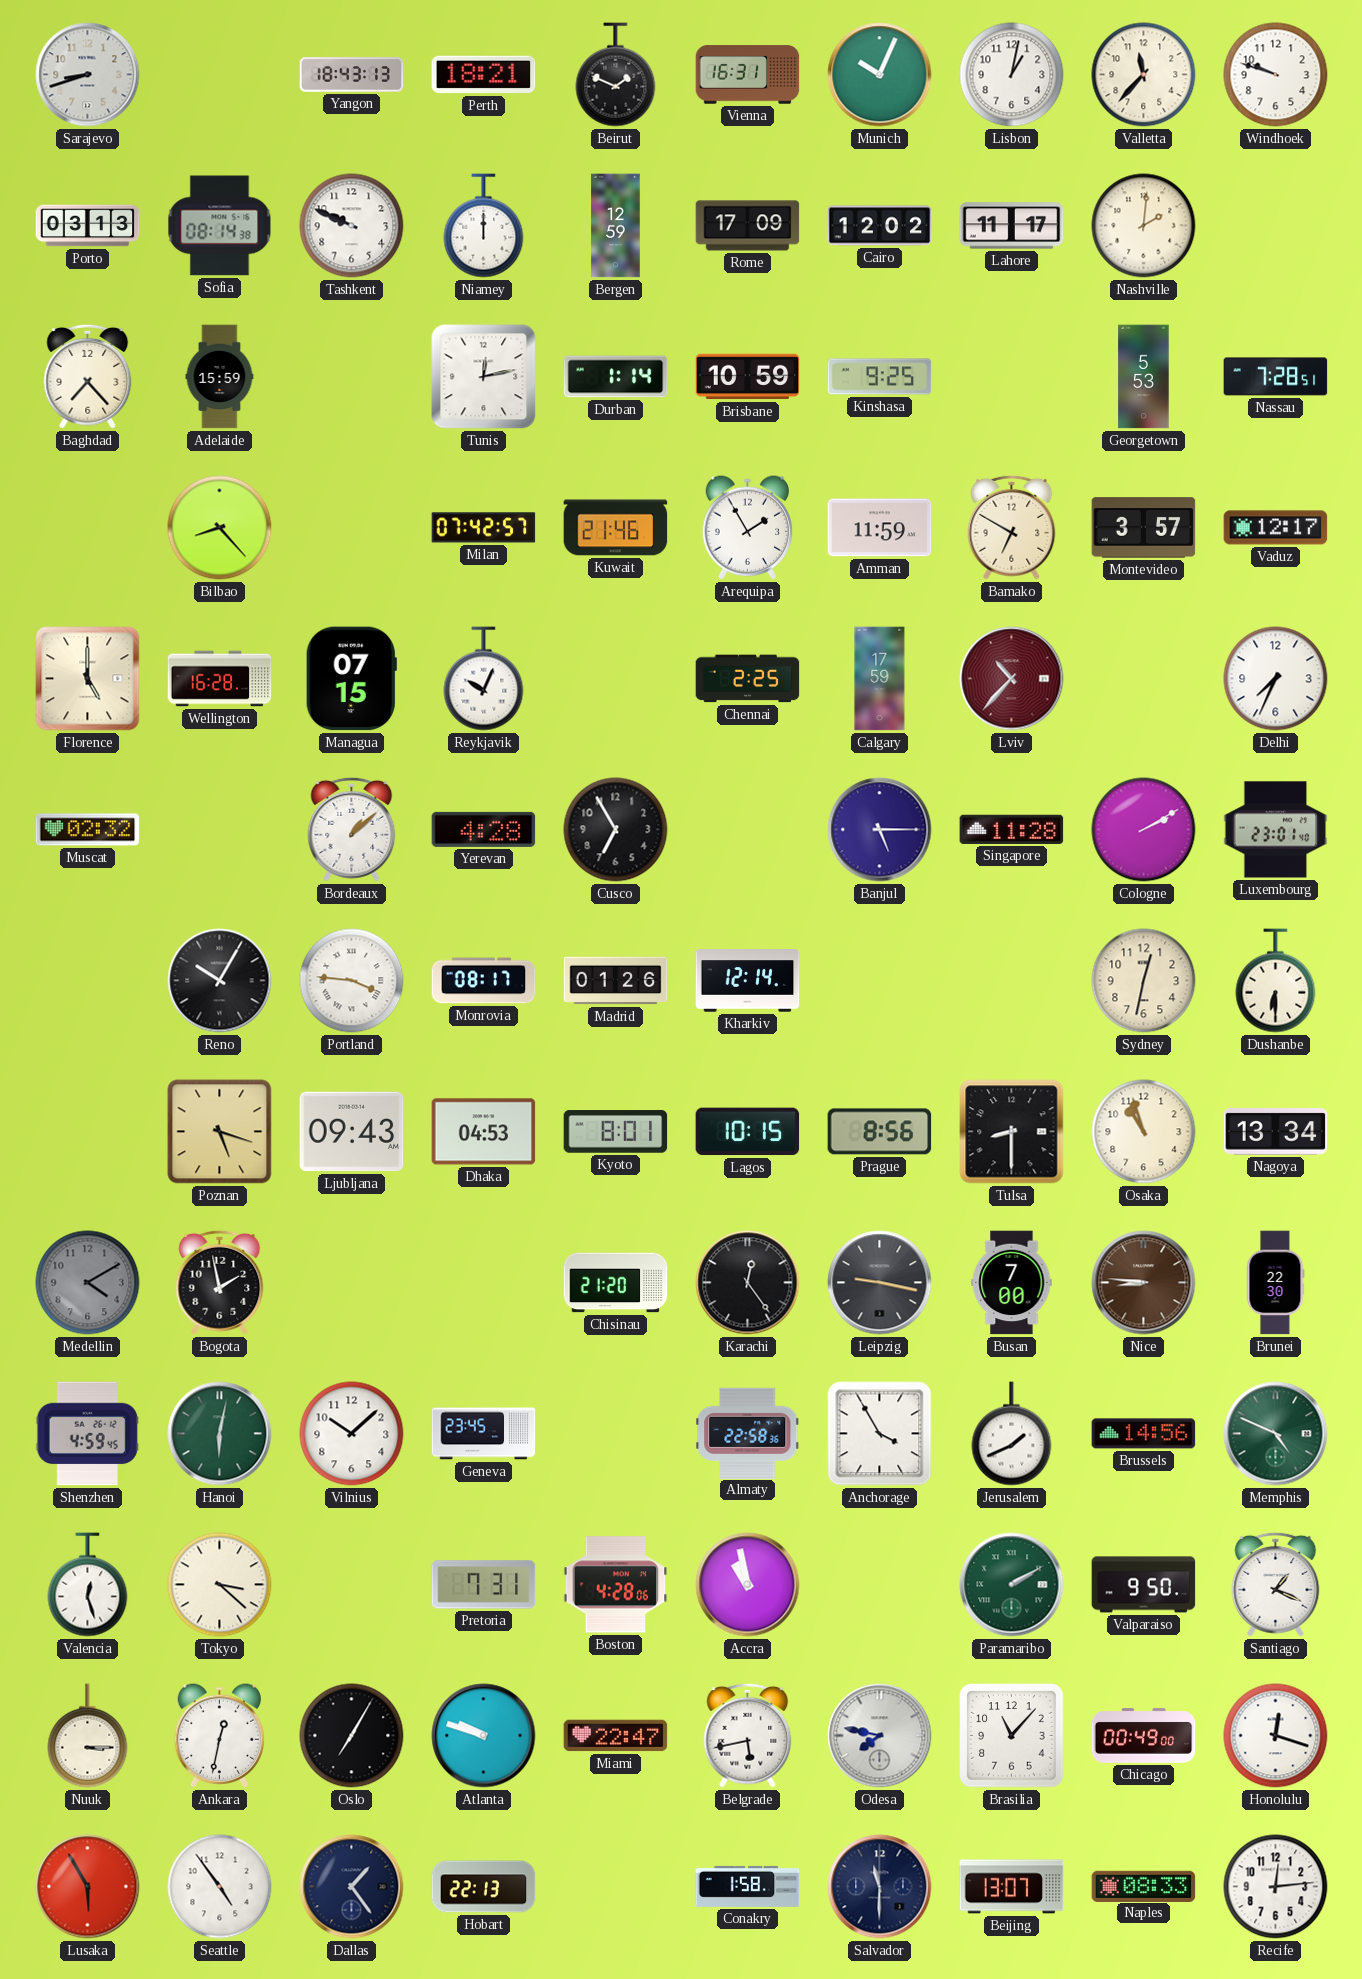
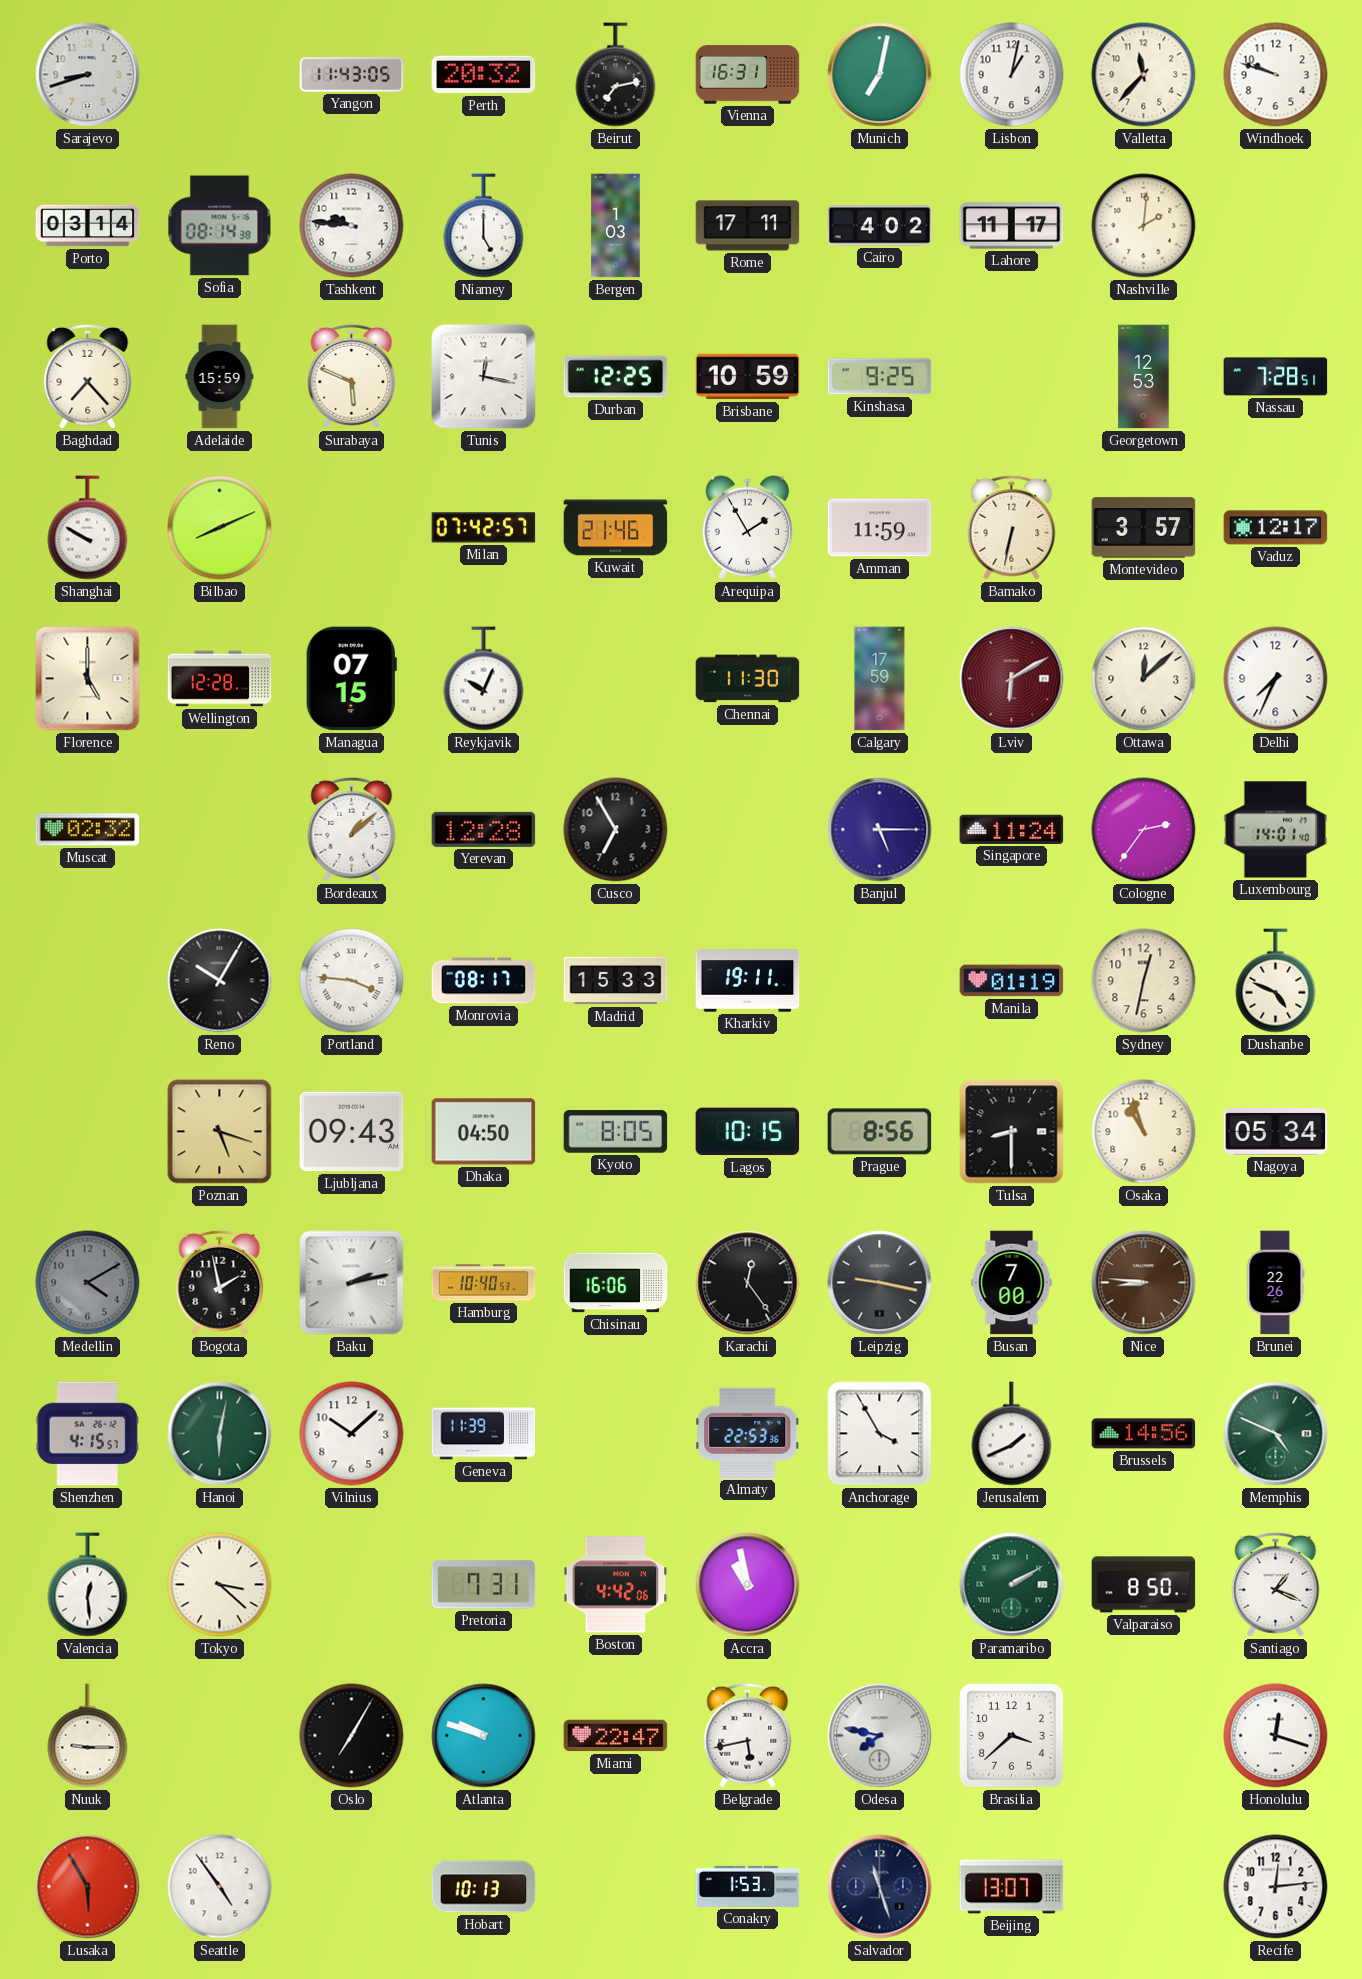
Yangon: 18:43 -> 11:43
Perth: 18:21 -> 20:32
Beirut: 1:49 -> 7:13
Munich: 10:04 -> 7:02
Porto: 03:13 -> 03:14
Tashkent: 9:49 -> 9:46
Niamey: 12:00 -> 5:00
Bergen: 12:59 -> 1:03
Rome: 17:09 -> 17:11
Cairo: 12:02 -> 4:02
Surabaya: none -> 5:49
Tunis: 12:13 -> 12:17
Durban: 1:14 -> 12:25
Georgetown: 5:53 -> 12:53
Shanghai: none -> 9:50
Bilbao: 8:23 -> 8:11
Bamako: 6:50 -> 6:32
Wellington: 16:28 -> 12:28
Chennai: 2:25 -> 11:30
Lviv: 10:37 -> 6:10
Ottawa: none -> 12:08
Yerevan: 4:28 -> 12:28
Singapore: 11:28 -> 11:24
Cologne: 2:10 -> 2:36
Luxembourg: 23:01 -> 14:01
Madrid: 01:26 -> 15:33
Kharkiv: 12:14 -> 19:11
Manila: none -> 01:19
Dushanbe: 6:30 -> 4:49
Dhaka: 04:53 -> 04:50
Kyoto: 8:01 -> 8:05
Nagoya: 13:34 -> 05:34
Baku: none -> 2:13
Hamburg: none -> 10:40
Chisinau: 21:20 -> 16:06
Brunei: 22:30 -> 22:26
Shenzhen: 4:59 -> 4:15
Geneva: 23:45 -> 11:39
Almaty: 22:58 -> 22:53
Valencia: 12:27 -> 12:29
Boston: 4:28 -> 4:42
Valparaiso: 9:50 -> 8:50
Nuuk: 3:15 -> 9:15
Ankara: 12:32 -> none
Brasilia: 11:07 -> 3:38
Chicago: 00:49 -> none
Dallas: 1:24 -> none
Hobart: 22:13 -> 10:13
Conakry: 1:58 -> 1:53
Salvador: 11:30 -> 11:27
Naples: 08:33 -> none
